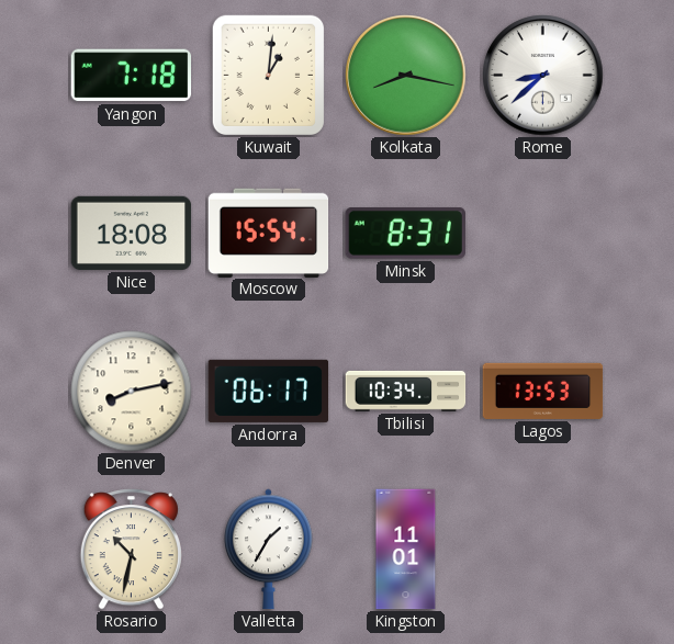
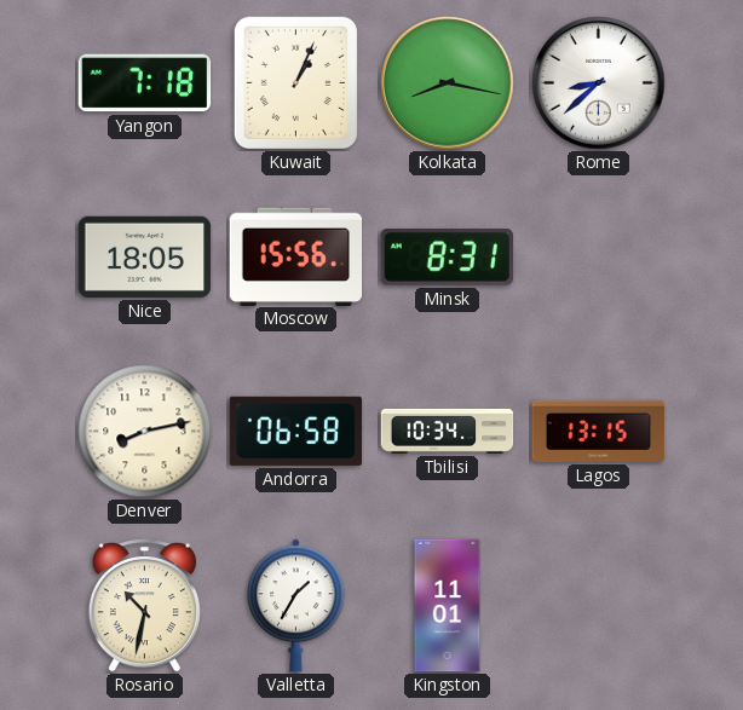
Kuwait: 1:01 -> 1:04
Nice: 18:08 -> 18:05
Moscow: 15:54 -> 15:56
Andorra: 06:17 -> 06:58
Lagos: 13:53 -> 13:15
